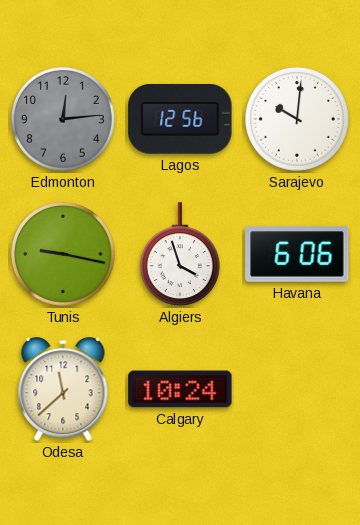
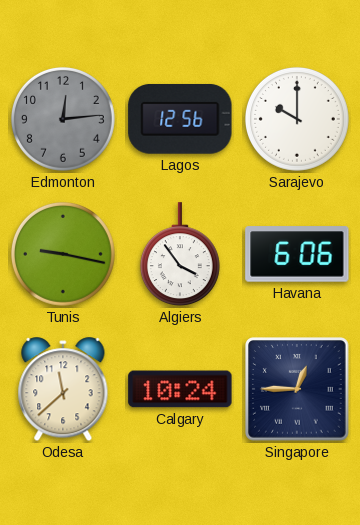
Sarajevo: 10:01 -> 10:00
Algiers: 3:57 -> 3:54
Singapore: none -> 12:45
